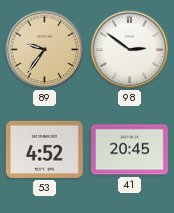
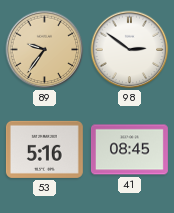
53: 4:52 -> 5:16
41: 20:45 -> 08:45
